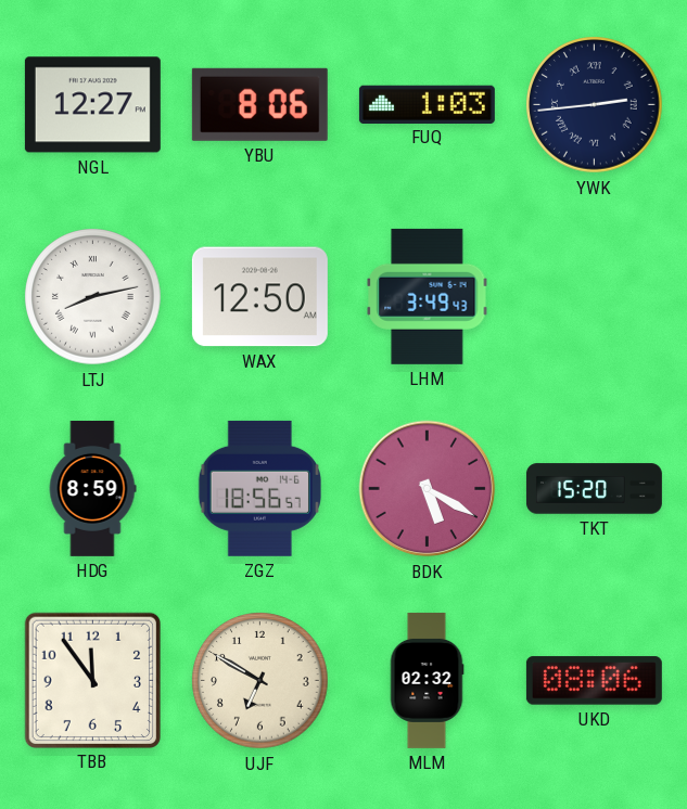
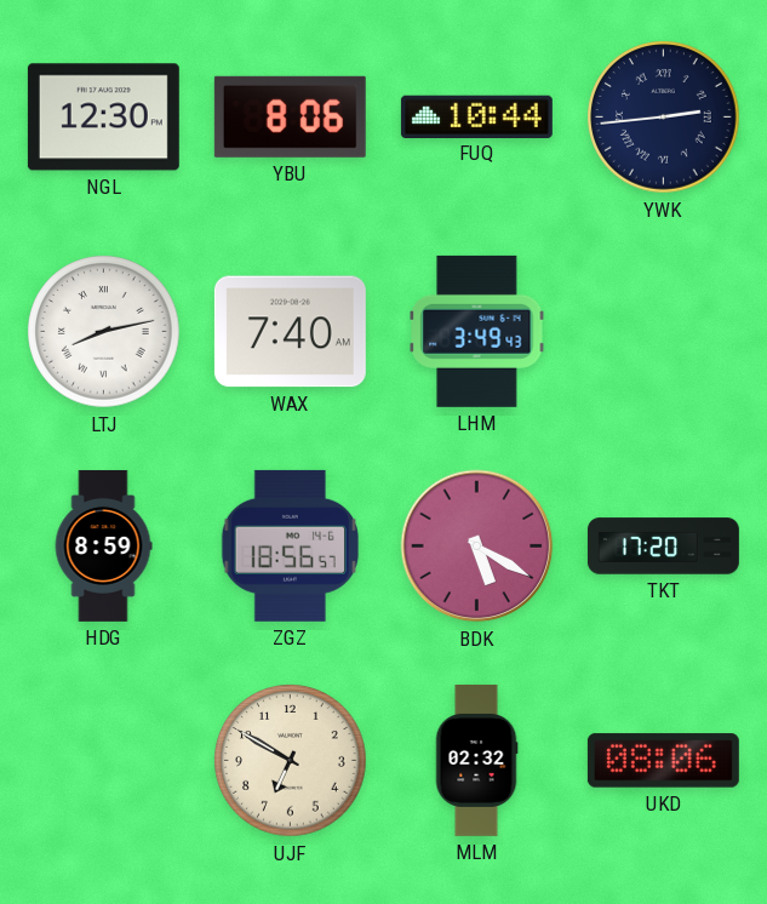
NGL: 12:27 -> 12:30
FUQ: 1:03 -> 10:44
WAX: 12:50 -> 7:40
TKT: 15:20 -> 17:20
TBB: 11:54 -> none
